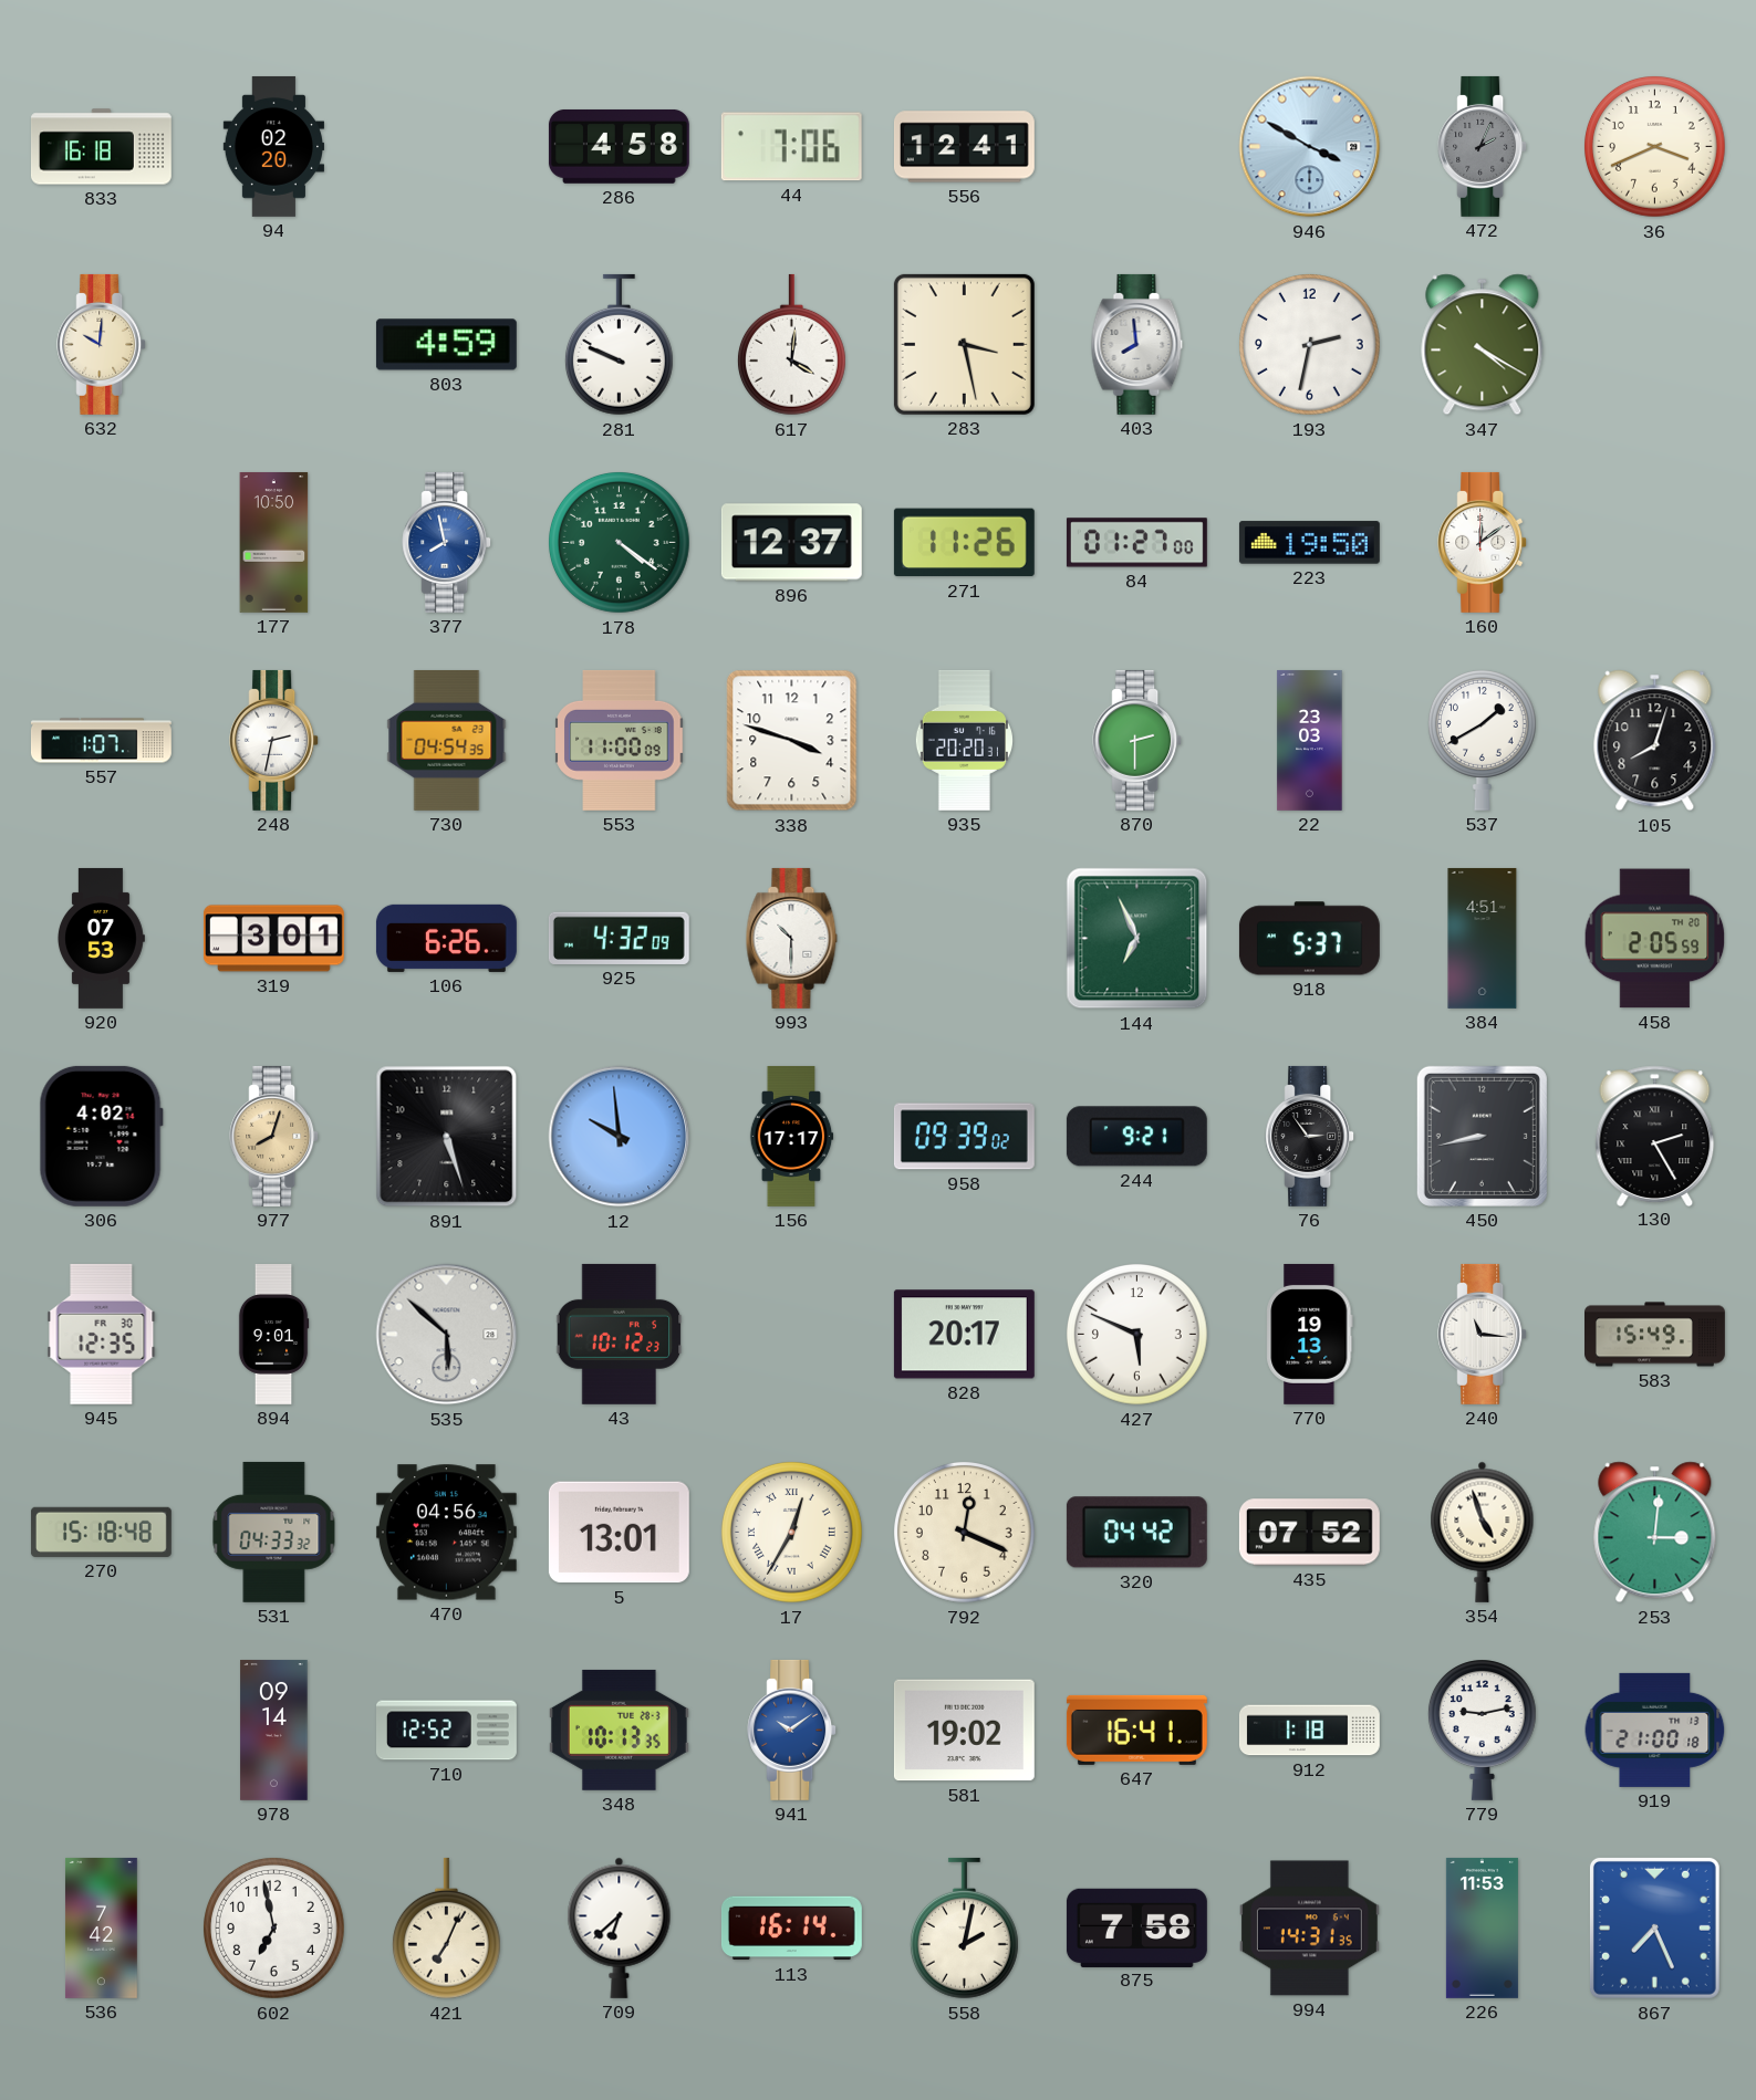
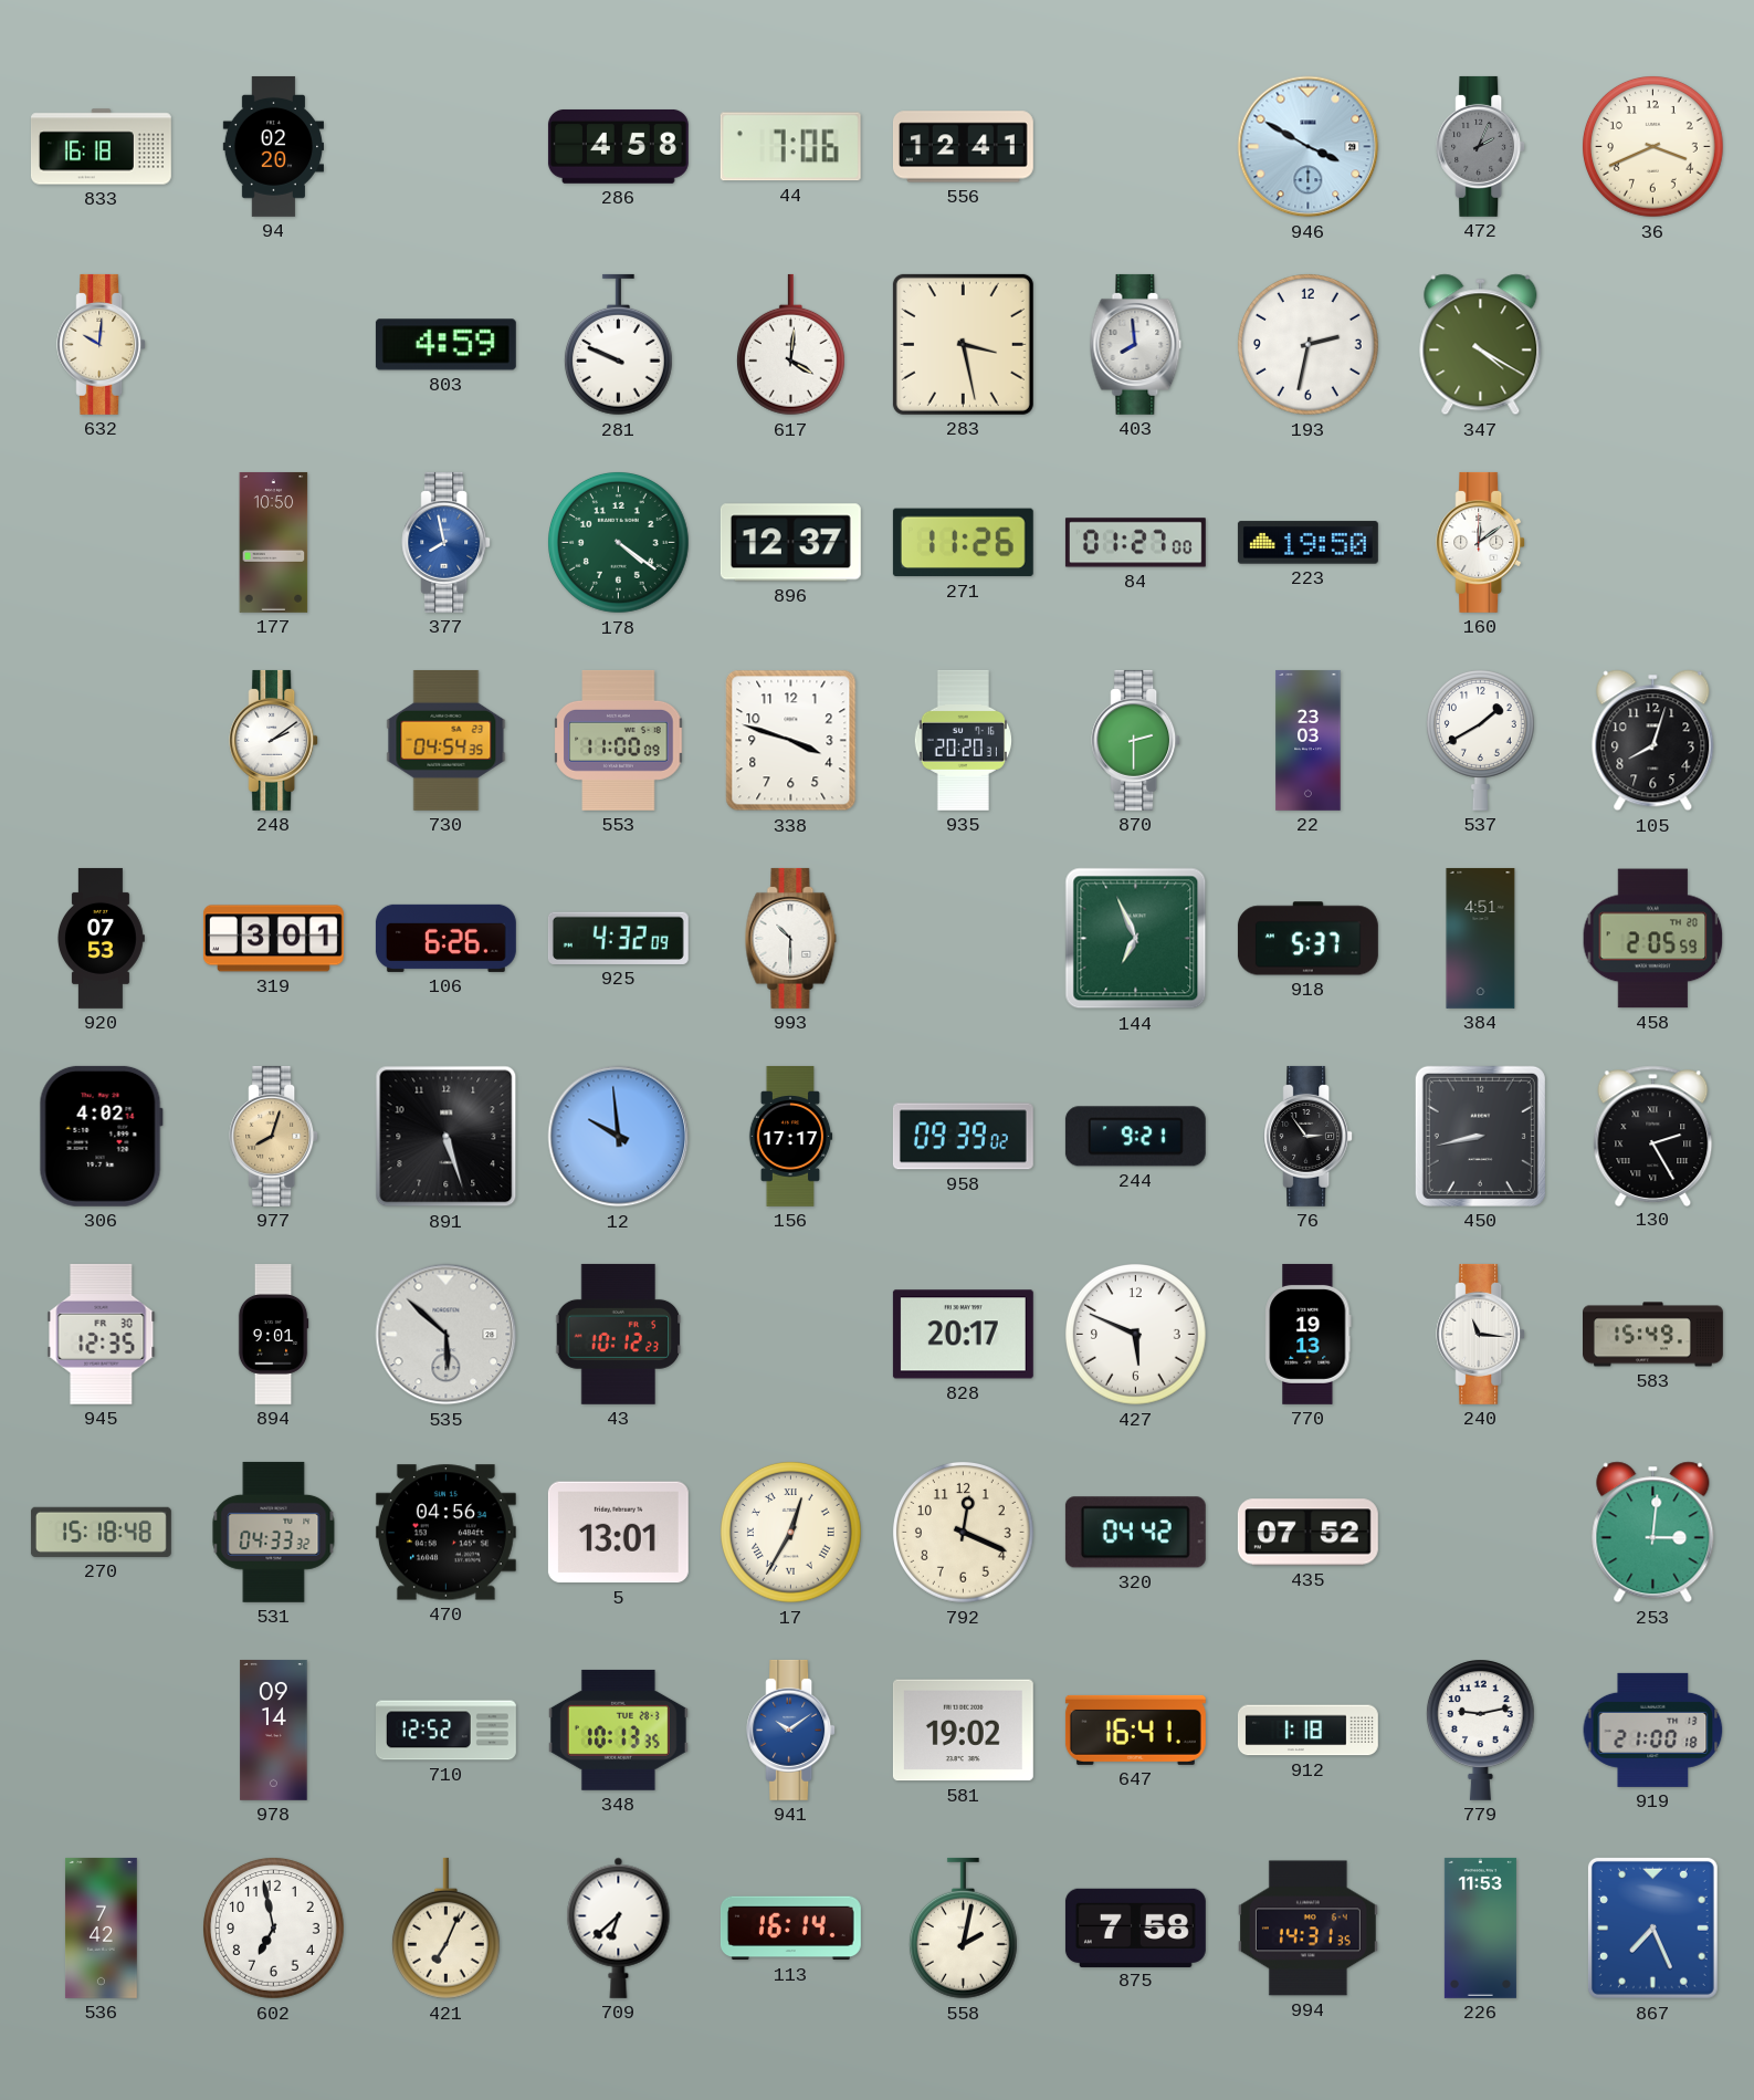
557: 1:07 -> none
248: 2:32 -> 2:09
354: 4:57 -> none
